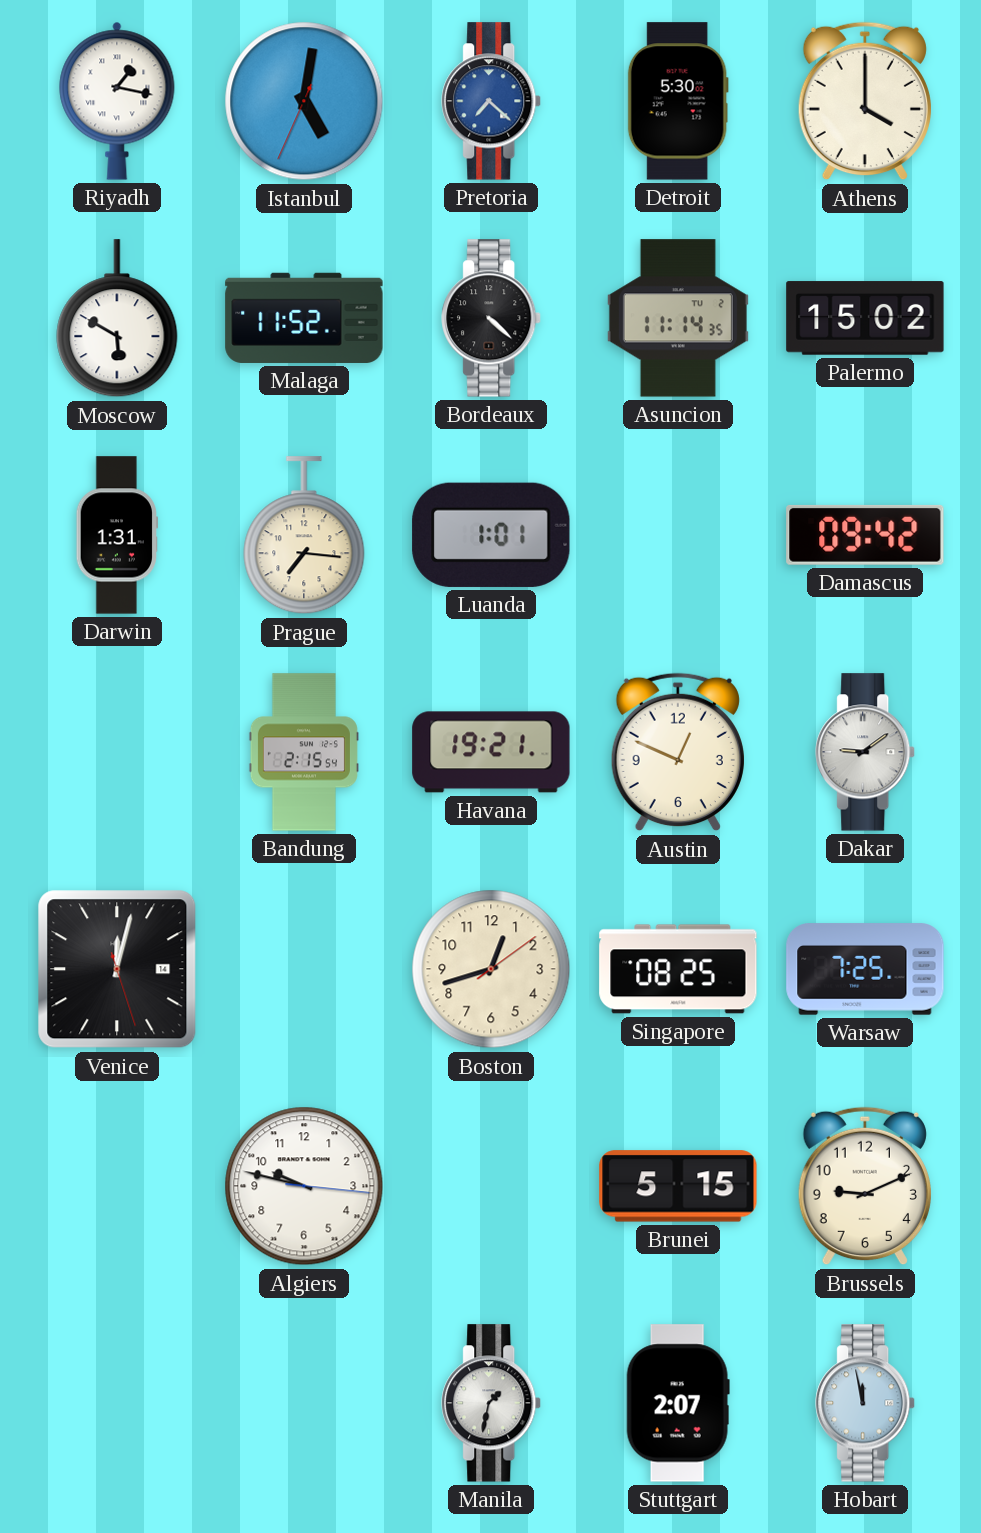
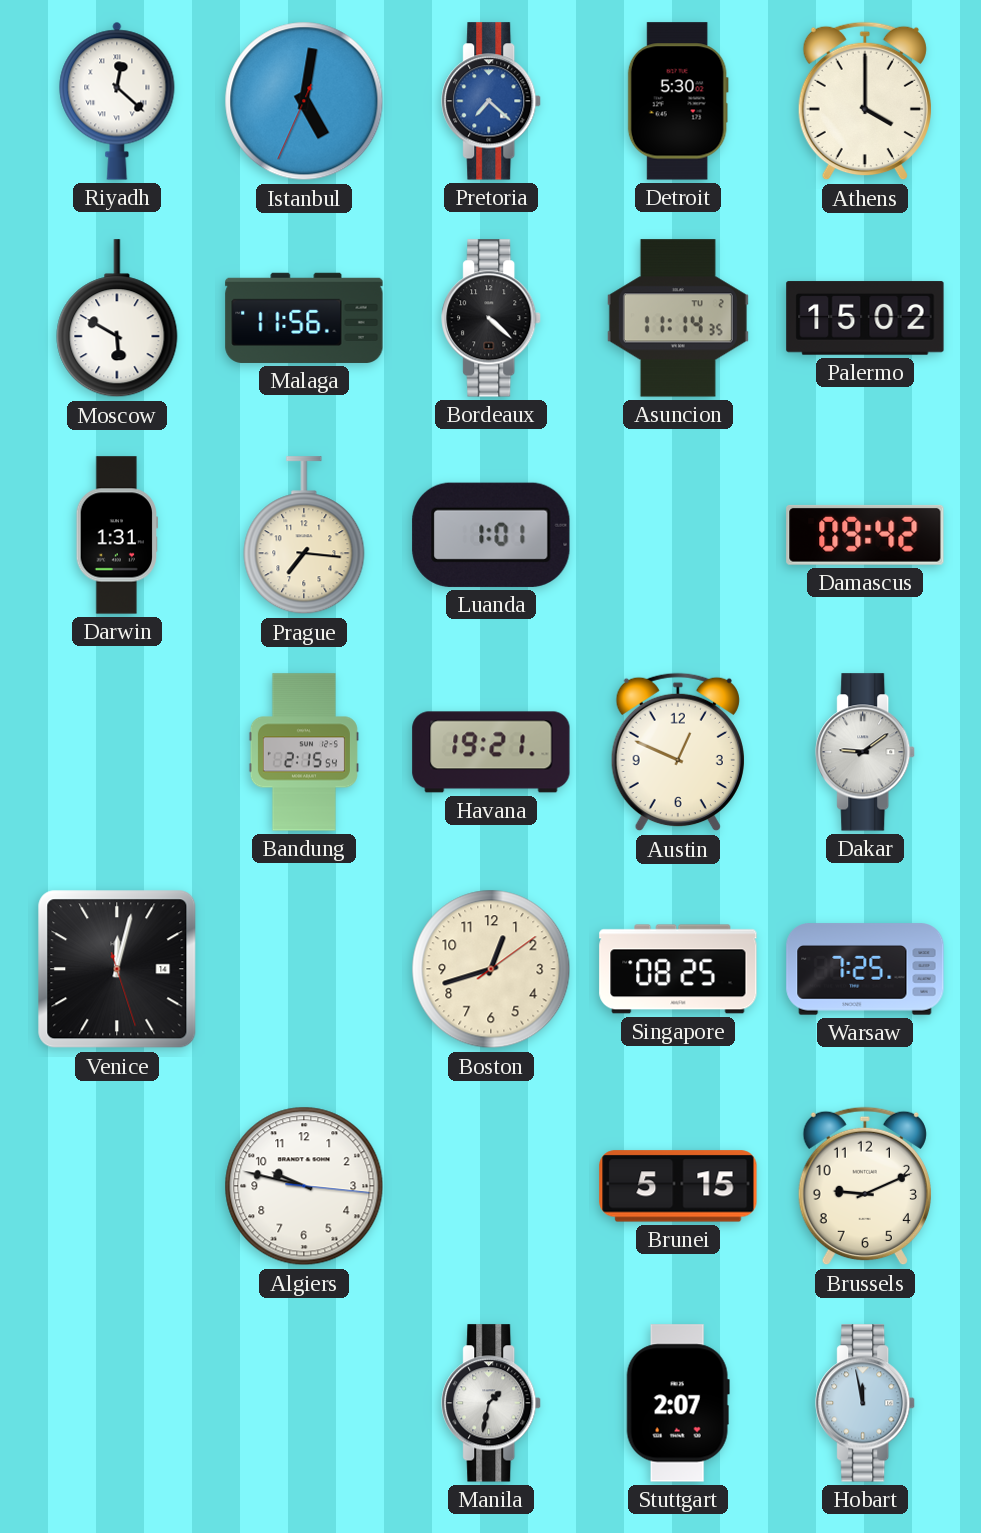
Riyadh: 1:17 -> 12:22
Malaga: 11:52 -> 11:56
